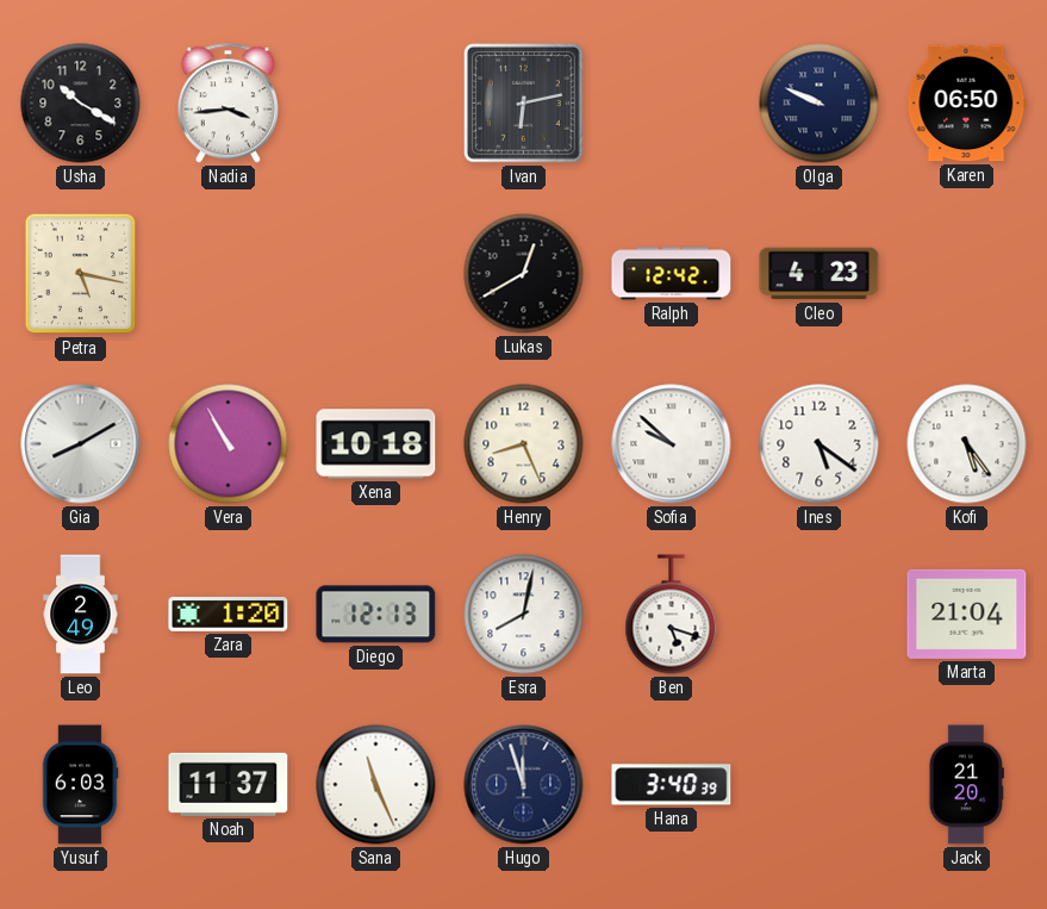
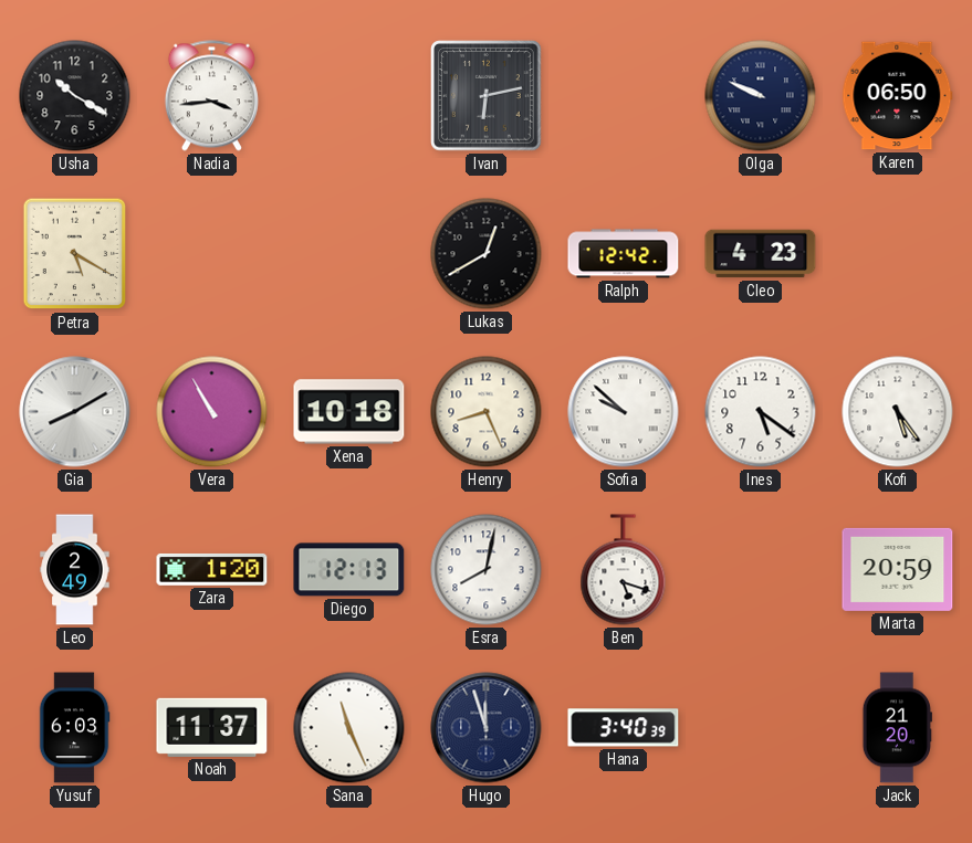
Petra: 5:17 -> 5:20
Marta: 21:04 -> 20:59
